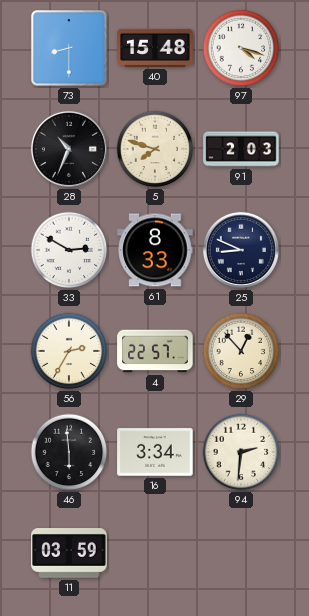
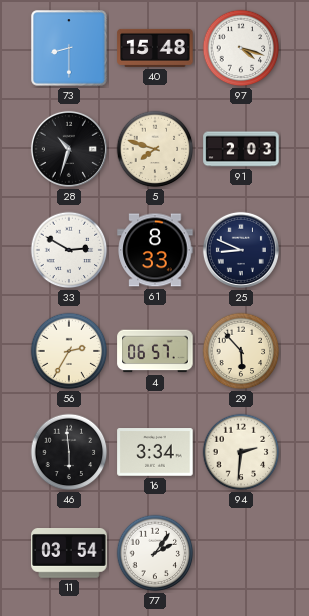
28: 10:34 -> 10:33
4: 22:57 -> 06:57
29: 12:53 -> 5:53
11: 03:59 -> 03:54
77: none -> 2:06
